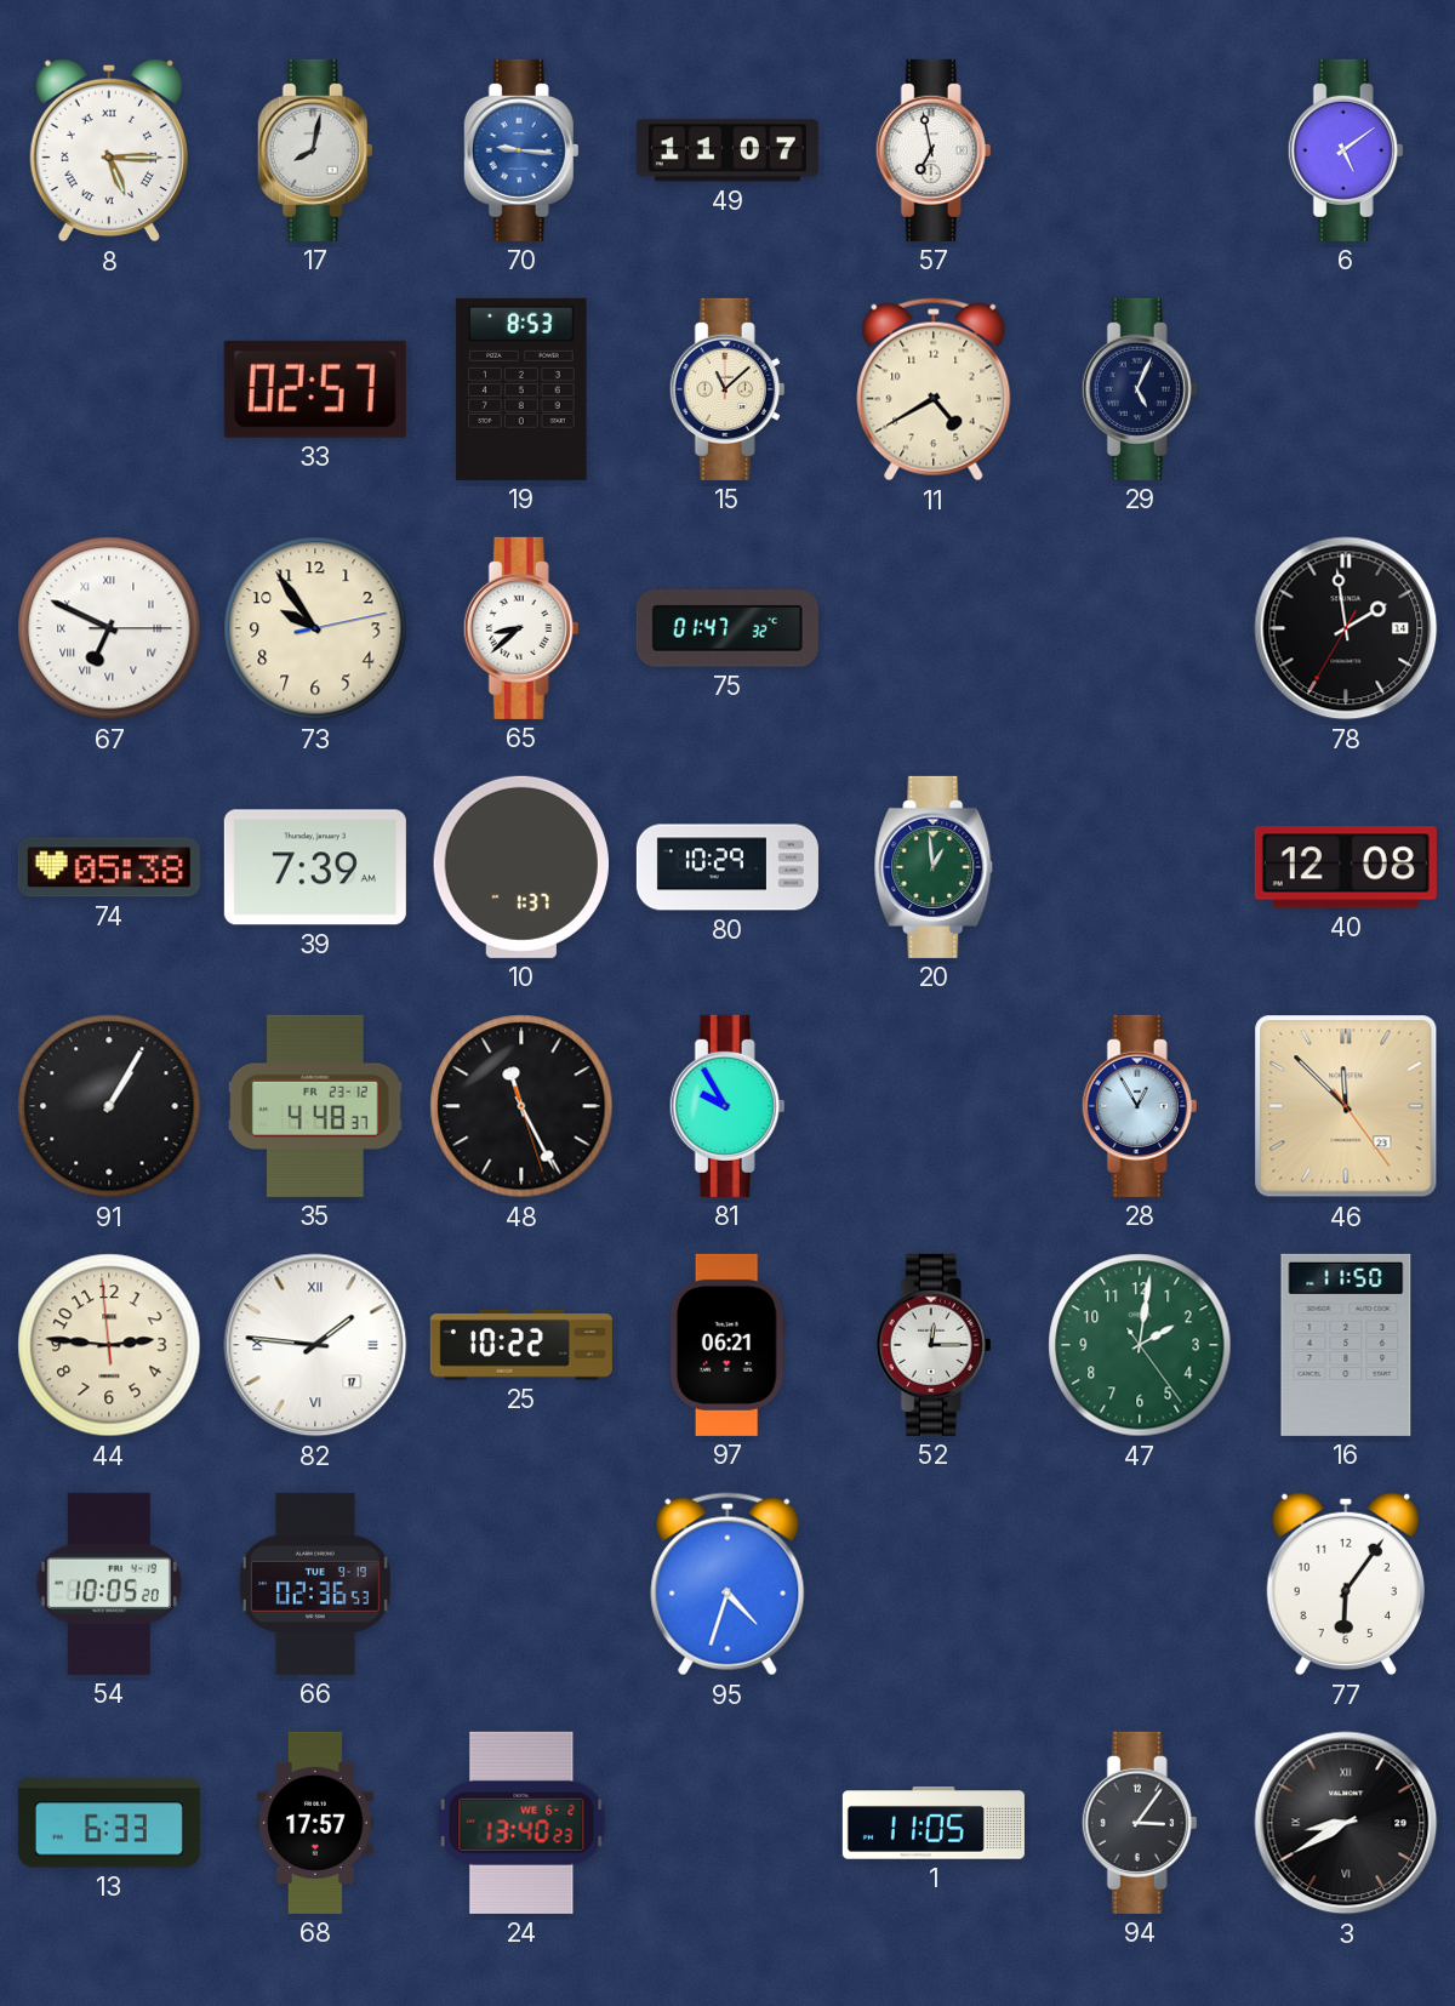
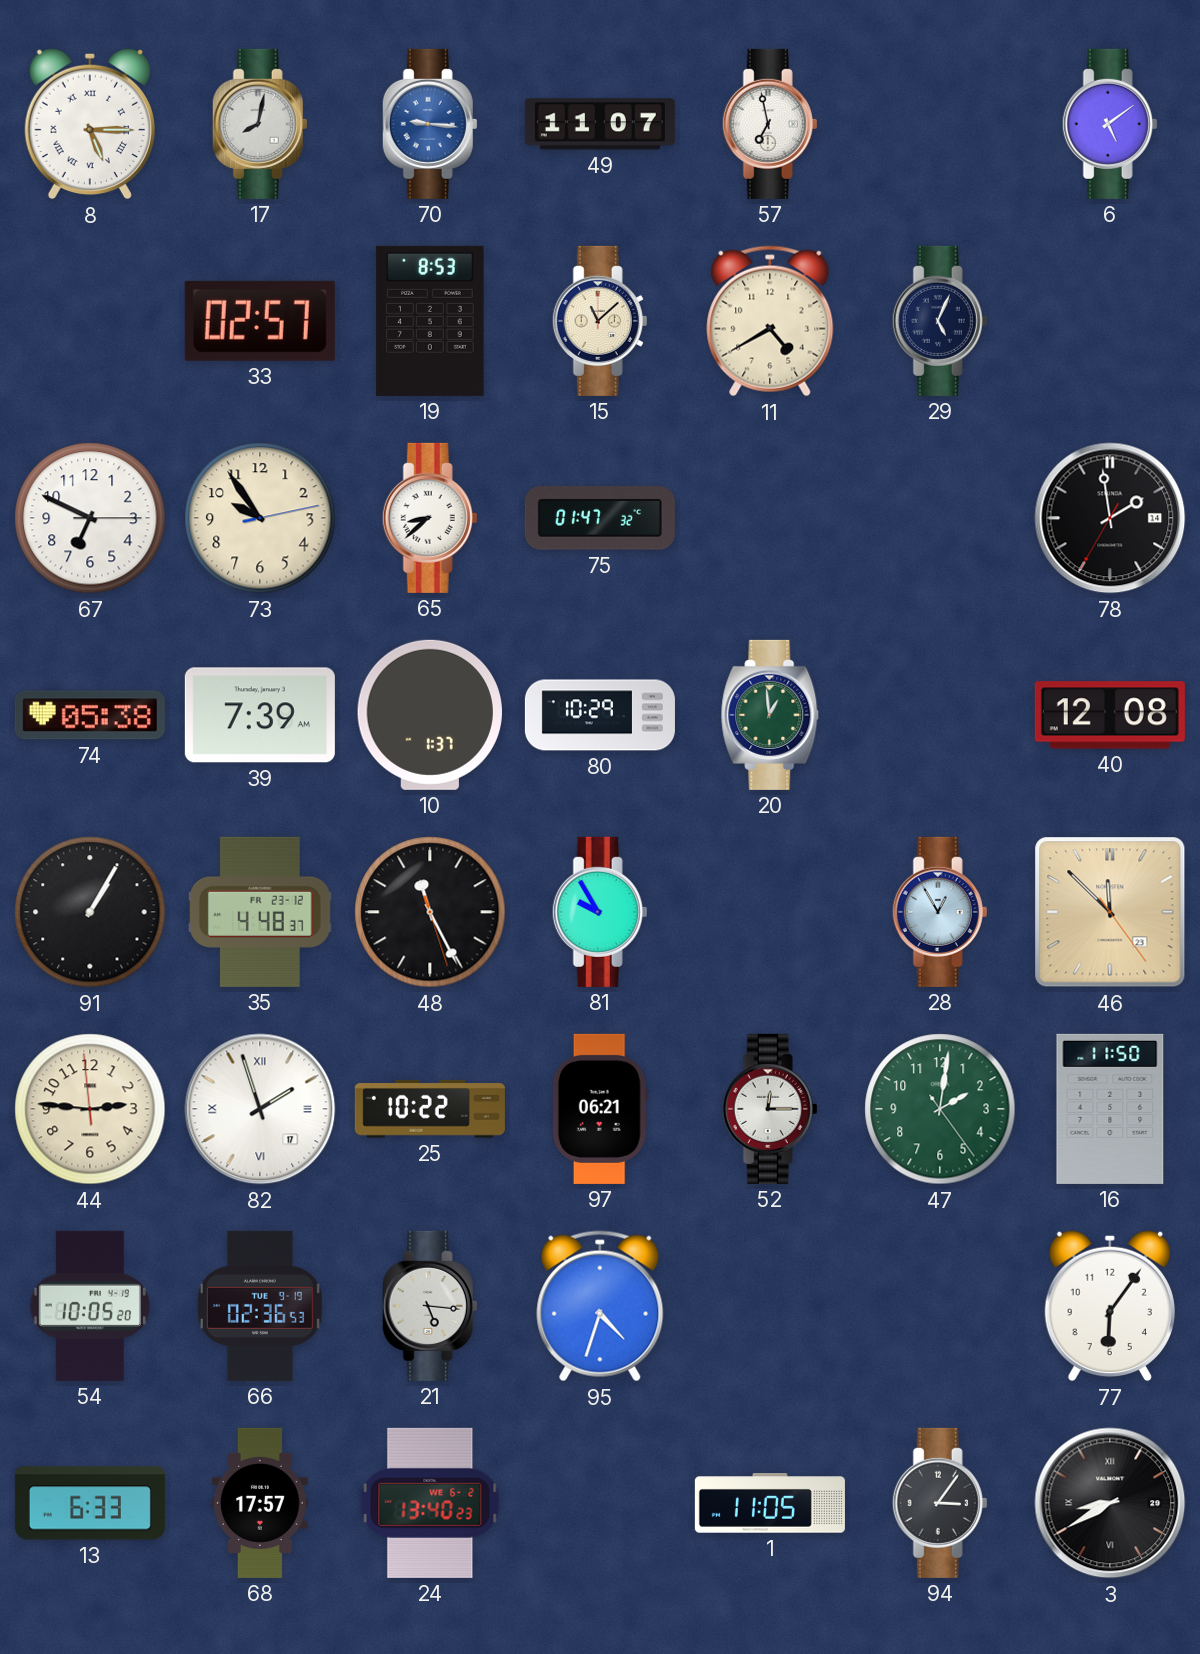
67 numerals: Roman -> Arabic
82: 1:46 -> 1:57
21: none -> 5:16
